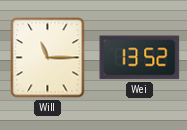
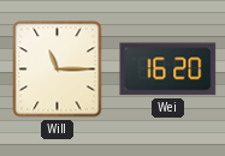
Wei: 13:52 -> 16:20
